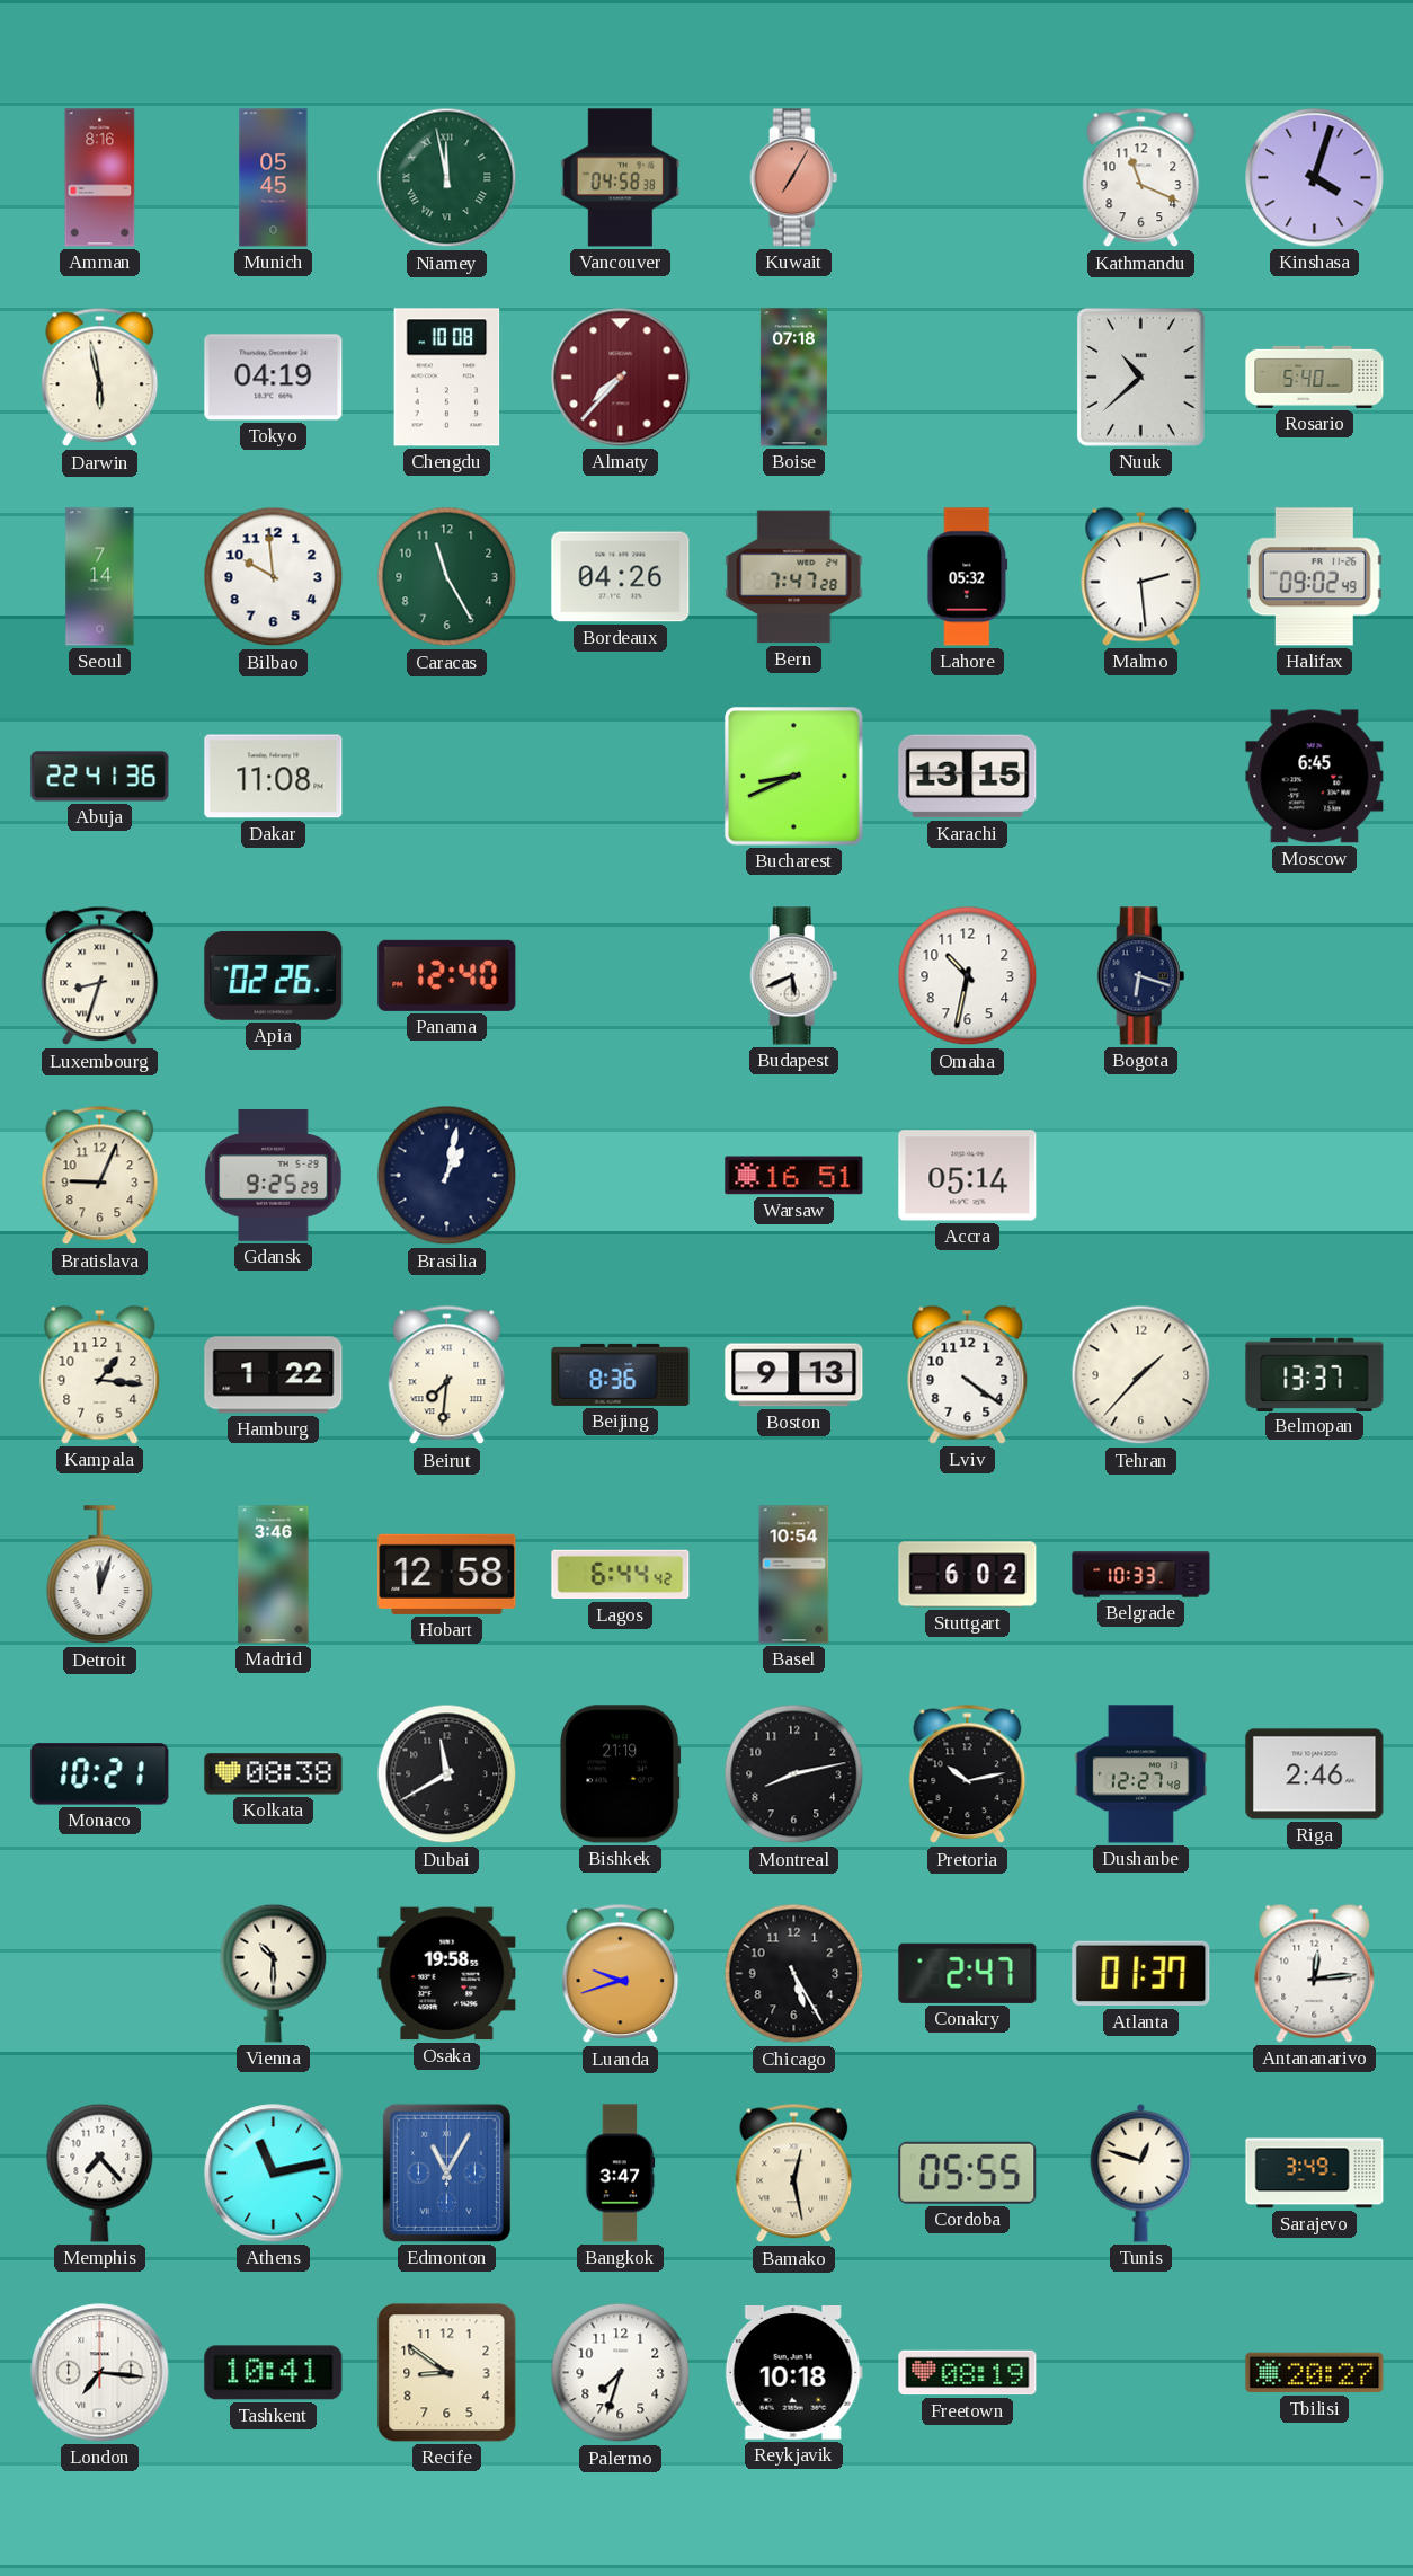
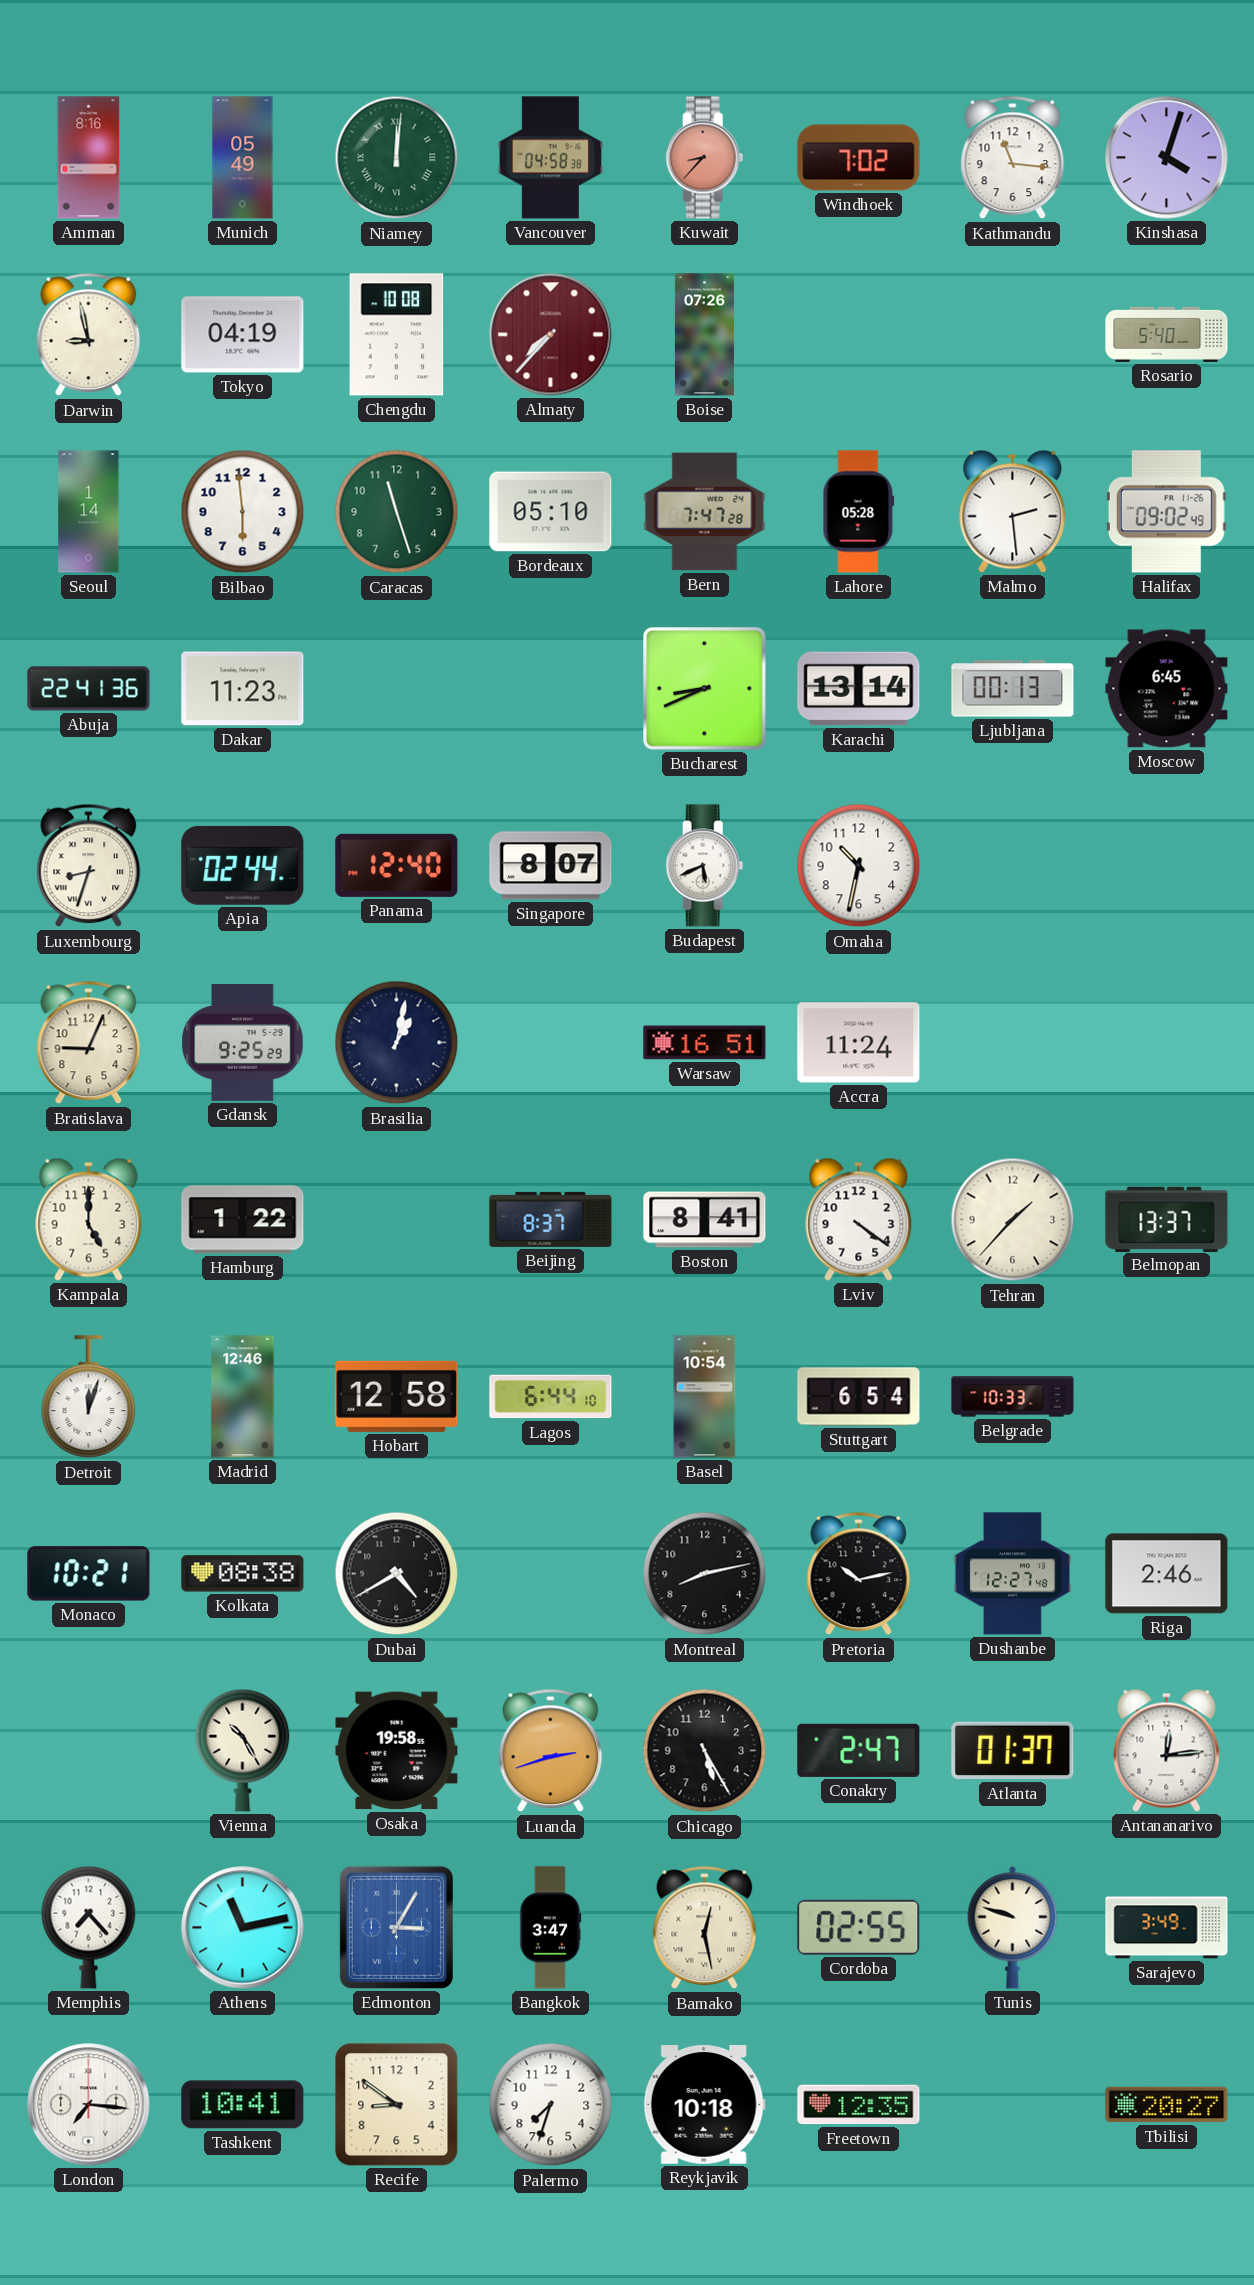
Munich: 05:45 -> 05:49
Niamey: 11:58 -> 12:01
Kuwait: 7:05 -> 8:37
Windhoek: none -> 7:02
Kathmandu: 11:19 -> 11:16
Darwin: 5:58 -> 8:58
Boise: 07:18 -> 07:26
Nuuk: 10:38 -> none
Seoul: 7:14 -> 1:14
Bilbao: 9:59 -> 5:59
Caracas: 11:25 -> 11:27
Bordeaux: 04:26 -> 05:10
Lahore: 05:32 -> 05:28
Dakar: 11:08 -> 11:23
Karachi: 13:15 -> 13:14
Ljubljana: none -> 00:13
Apia: 02:26 -> 02:44
Singapore: none -> 8:07
Bogota: 6:18 -> none
Accra: 05:14 -> 11:24
Kampala: 1:16 -> 5:00
Beirut: 7:31 -> none
Beijing: 8:36 -> 8:37
Boston: 9:13 -> 8:41
Madrid: 3:46 -> 12:46
Lagos: 6:44:42 -> 6:44:10
Stuttgart: 6:02 -> 6:54
Dubai: 11:40 -> 4:40
Bishkek: 21:19 -> none
Vienna: 10:30 -> 10:25
Luanda: 9:42 -> 2:42
Edmonton: 11:05 -> 3:05
Cordoba: 05:55 -> 02:55
Tunis: 12:48 -> 9:48
Freetown: 08:19 -> 12:35
